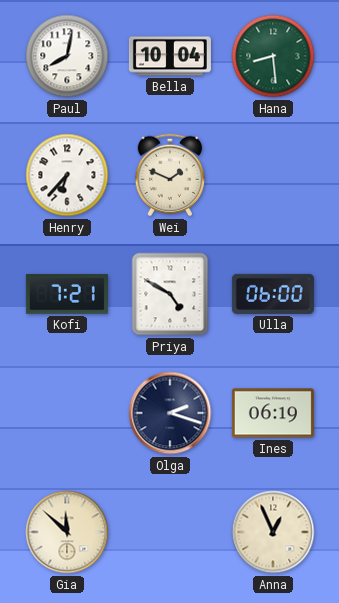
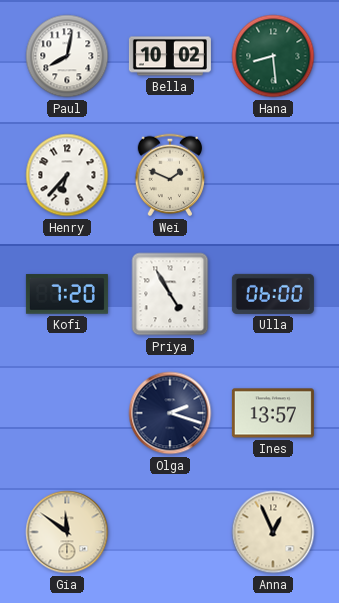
Bella: 10:04 -> 10:02
Kofi: 7:21 -> 7:20
Priya: 4:50 -> 4:55
Ines: 06:19 -> 13:57
Gia: 11:52 -> 11:51
